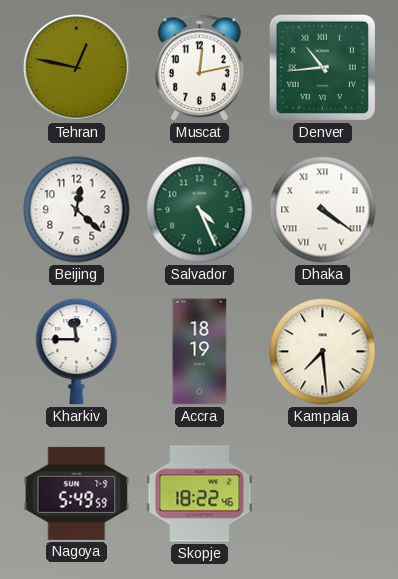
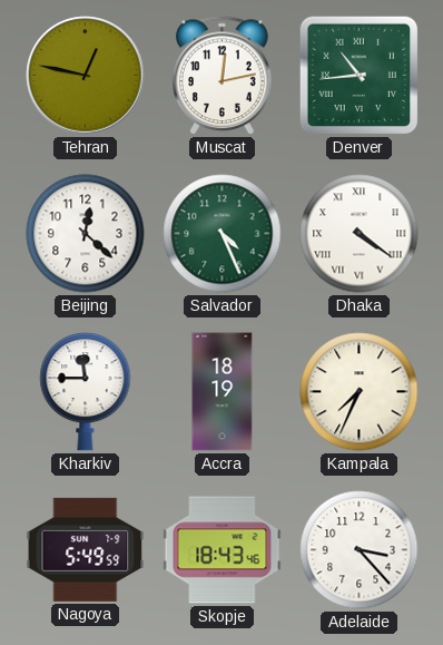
Kampala: 7:29 -> 7:34
Skopje: 18:22 -> 18:43
Adelaide: none -> 3:23
